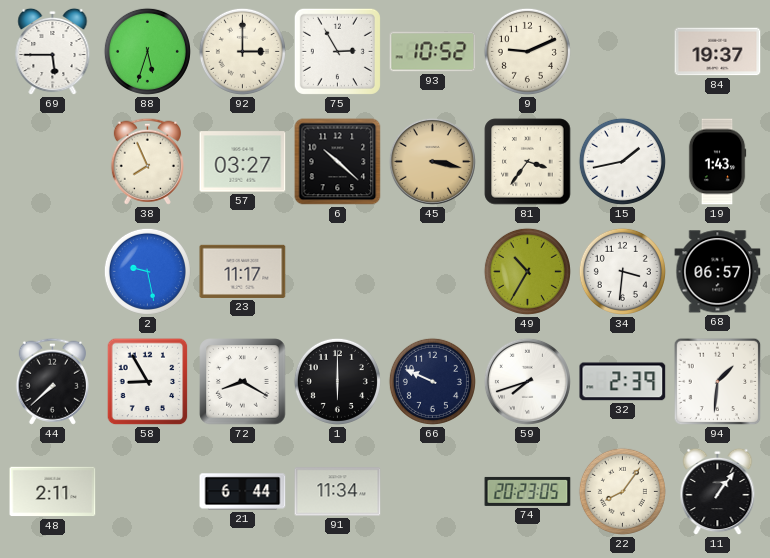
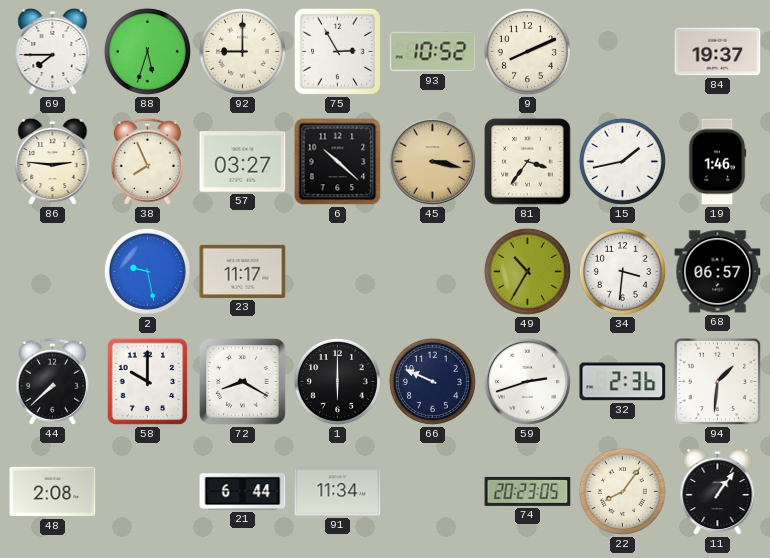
69: 5:45 -> 7:45
92: 3:00 -> 9:00
9: 9:11 -> 8:11
86: none -> 2:46
19: 1:43 -> 1:46
58: 8:55 -> 10:00
59: 7:42 -> 2:42
32: 2:39 -> 2:36
48: 2:11 -> 2:08
